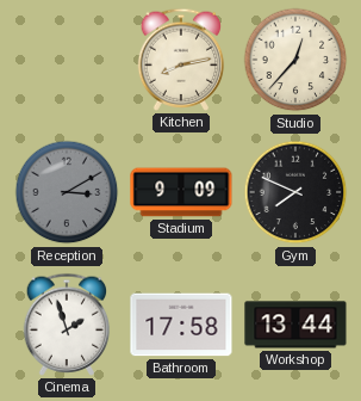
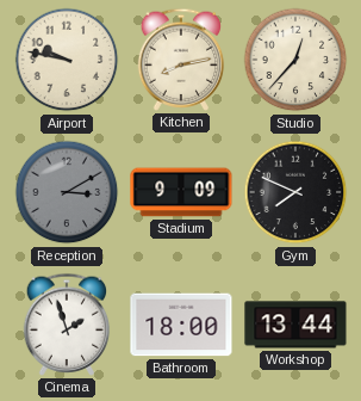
Airport: none -> 9:47
Bathroom: 17:58 -> 18:00
